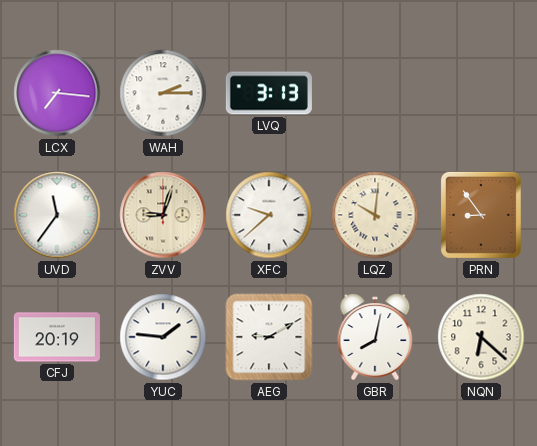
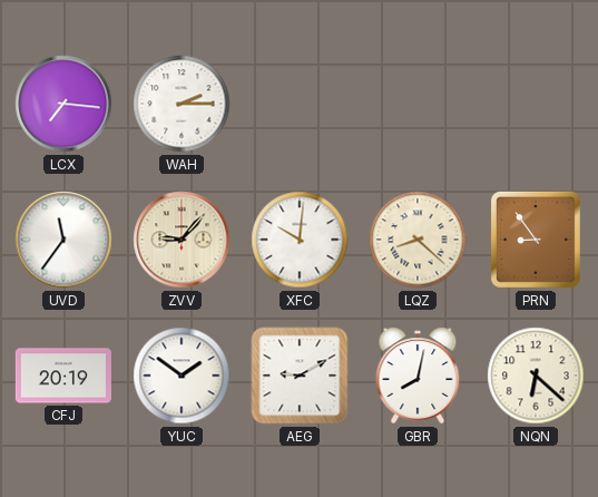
LVQ: 3:13 -> none
ZVV: 9:03 -> 9:07
XFC: 9:38 -> 10:01
LQZ: 10:01 -> 8:22
YUC: 1:46 -> 1:51
